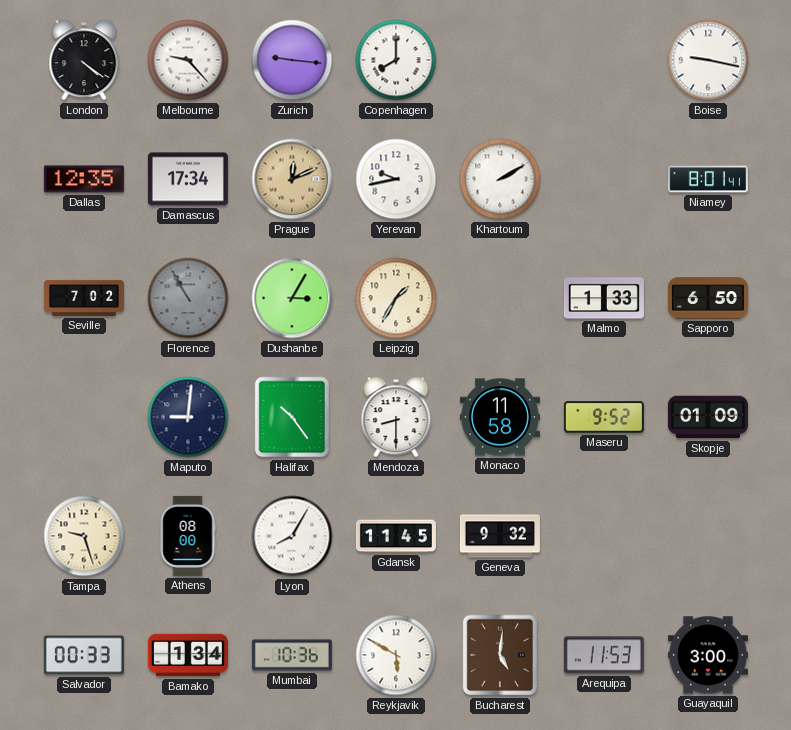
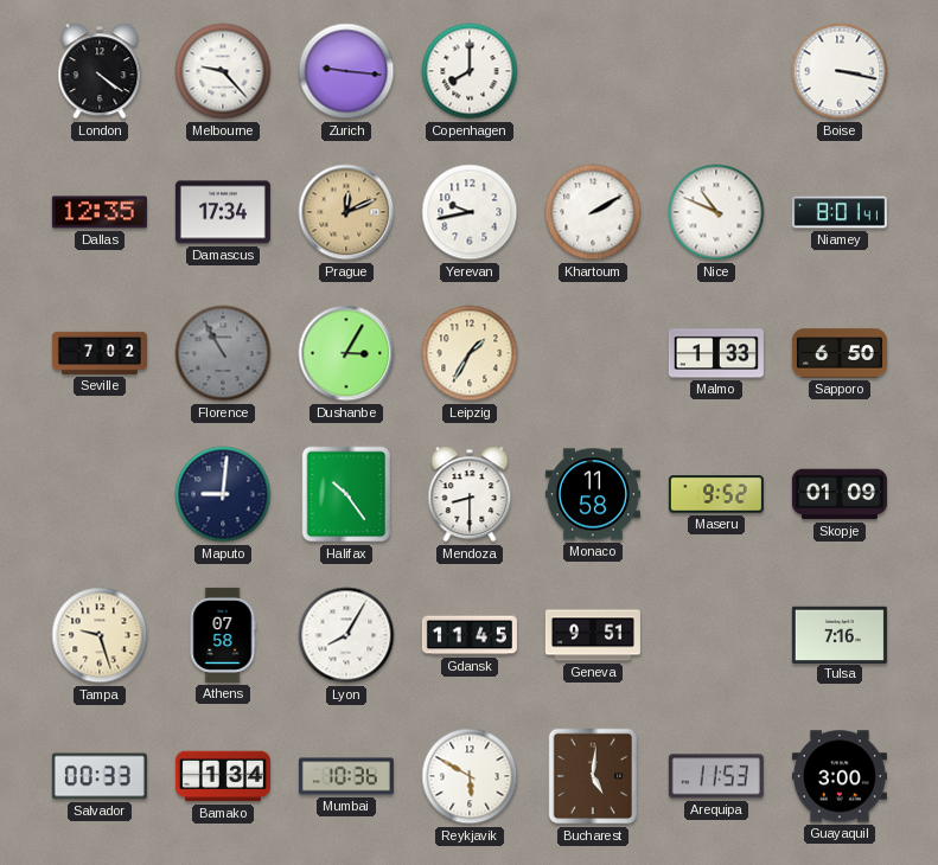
Boise: 9:17 -> 3:17
Nice: none -> 10:49
Athens: 08:00 -> 07:58
Geneva: 9:32 -> 9:51
Tulsa: none -> 7:16
